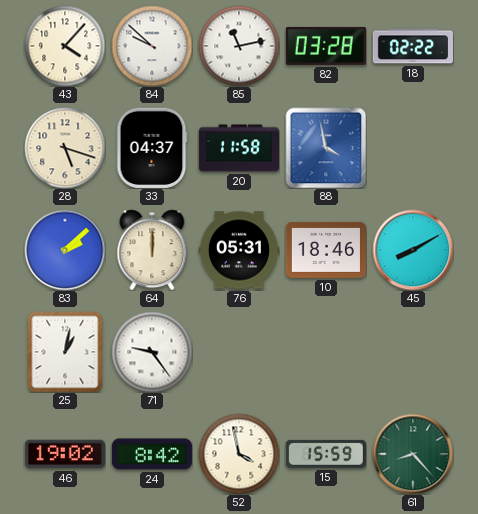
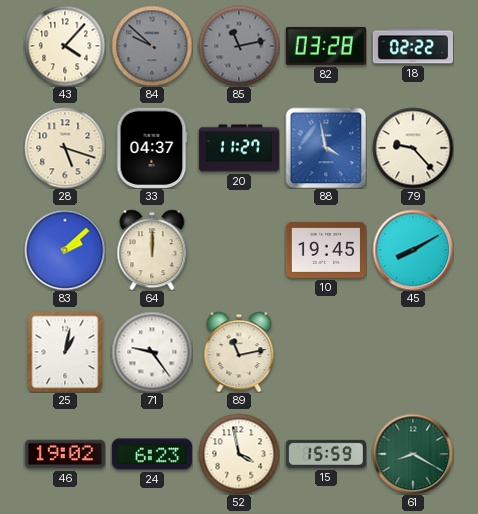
84 dial: white -> grey
85 dial: white -> grey
20: 11:58 -> 11:27
79: none -> 9:23
76: 05:31 -> none
10: 18:46 -> 19:45
89: none -> 11:13
24: 8:42 -> 6:23
61: 8:23 -> 8:20
